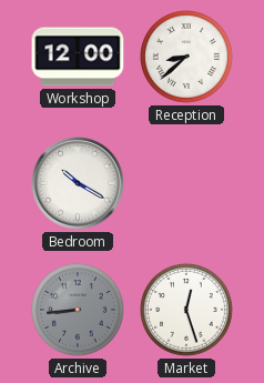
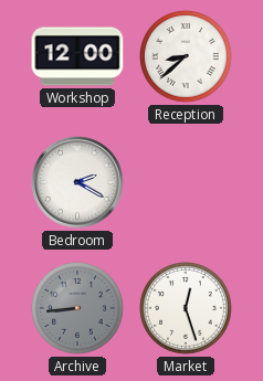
Bedroom: 10:20 -> 2:20
